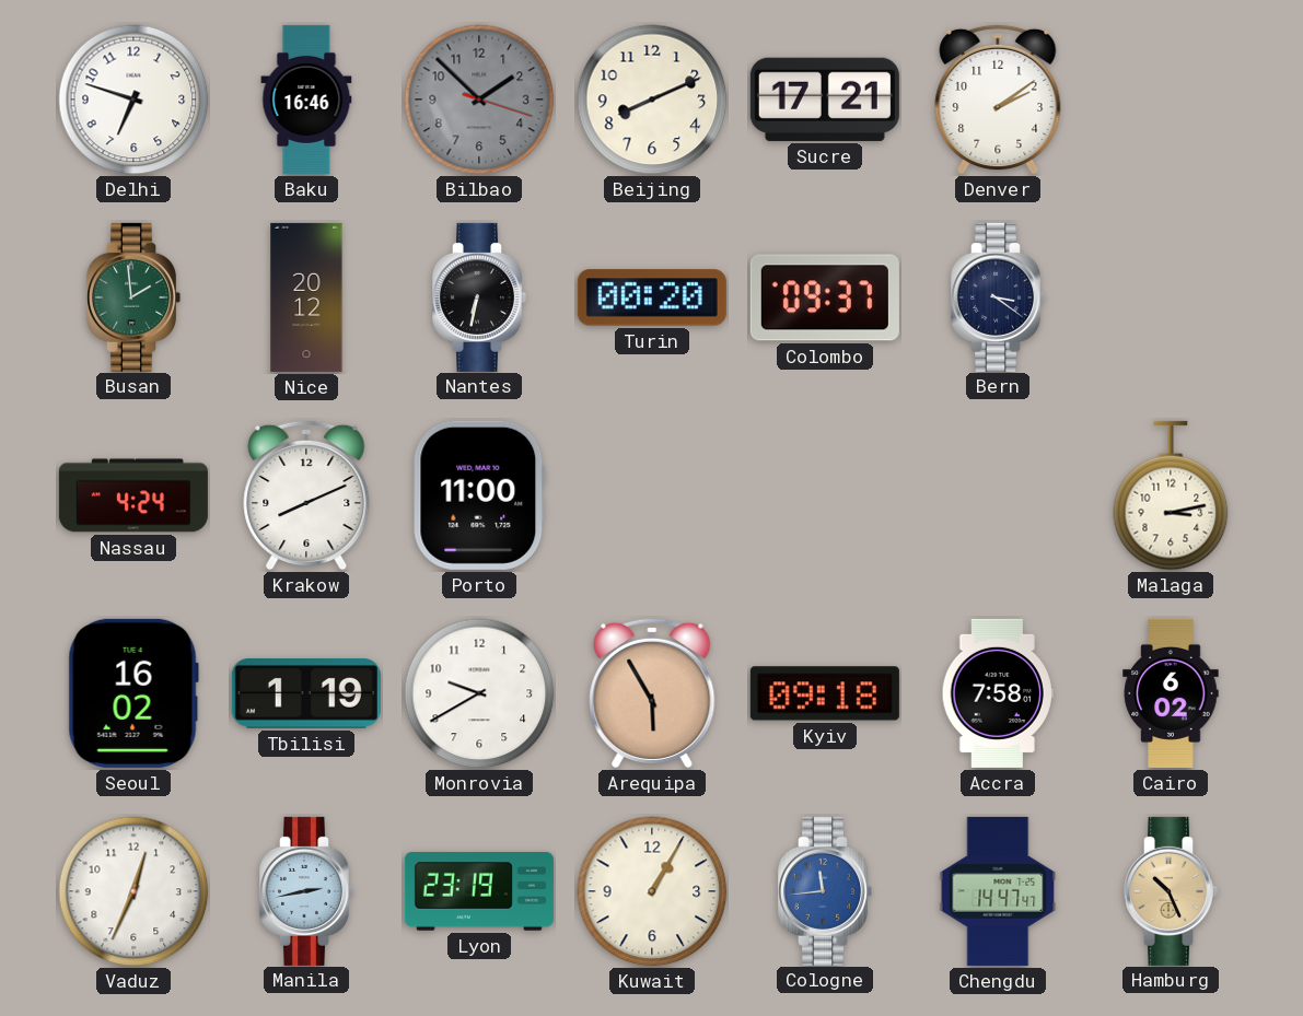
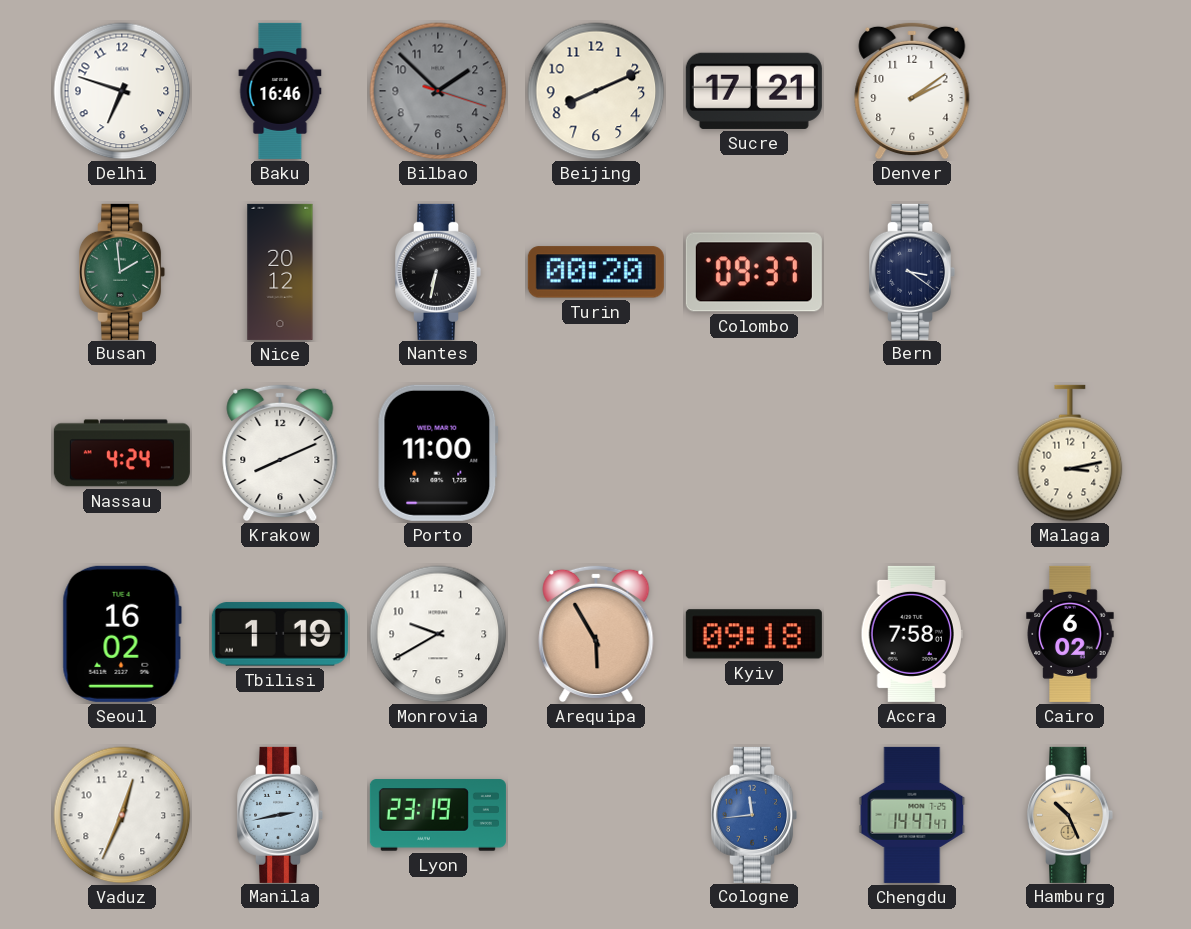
Kuwait: 1:05 -> none
